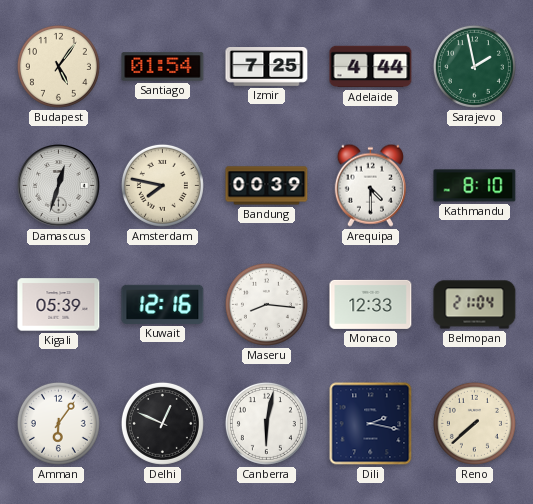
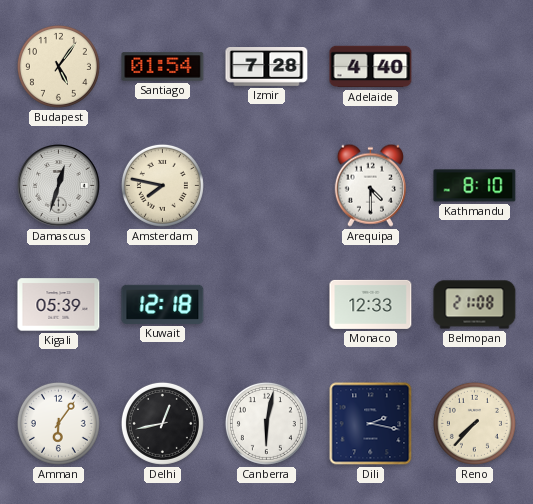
Izmir: 7:25 -> 7:28
Adelaide: 4:44 -> 4:40
Sarajevo: 1:58 -> none
Bandung: 00:39 -> none
Kuwait: 12:16 -> 12:18
Maseru: 8:16 -> none
Belmopan: 21:04 -> 21:08
Delhi: 12:49 -> 12:43
Reno: 7:38 -> 7:37
